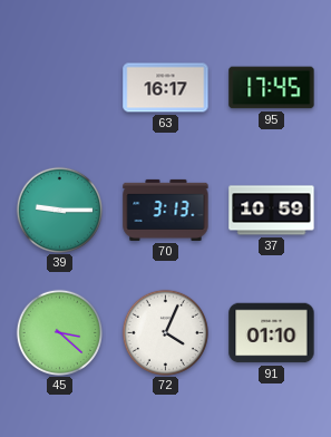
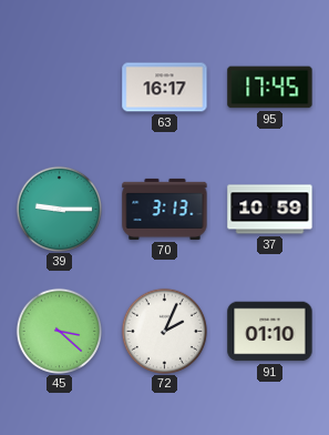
72: 4:04 -> 2:04
